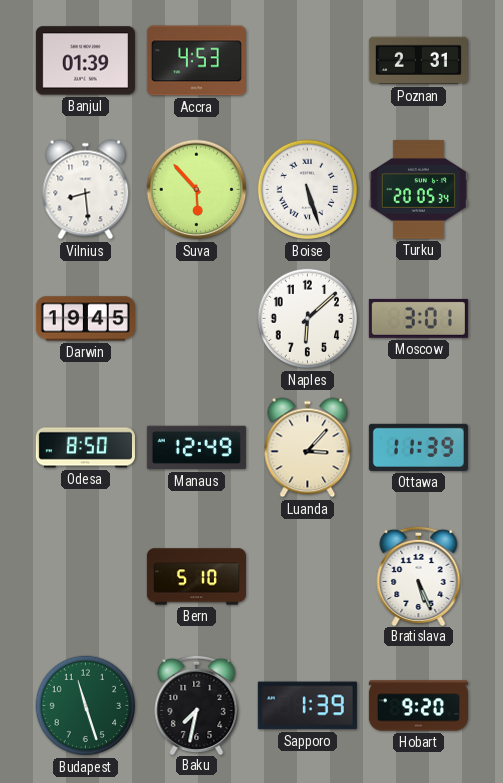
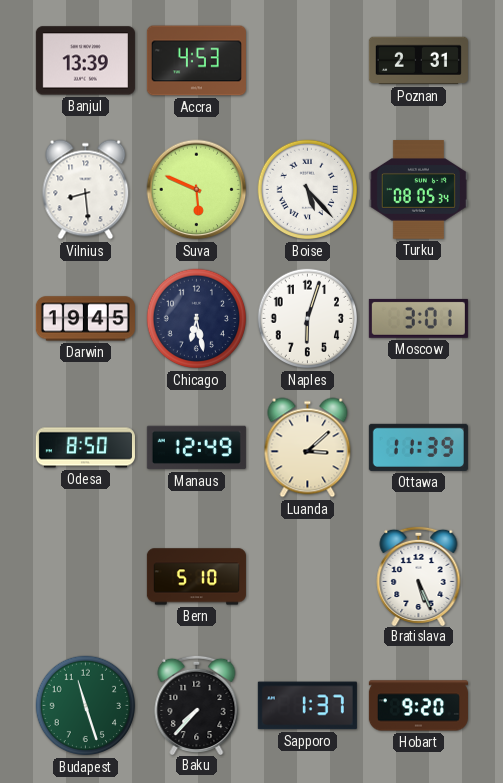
Banjul: 01:39 -> 13:39
Suva: 5:53 -> 5:49
Boise: 5:27 -> 5:23
Turku: 20:05 -> 08:05
Chicago: none -> 6:28
Naples: 6:08 -> 6:03
Luanda: 3:07 -> 3:08
Baku: 7:32 -> 7:37
Sapporo: 1:39 -> 1:37
